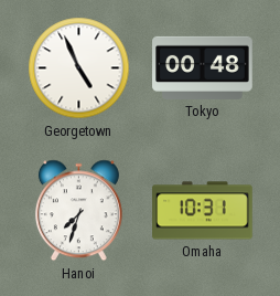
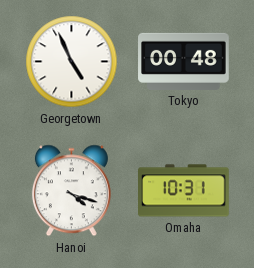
Hanoi: 7:33 -> 4:18
